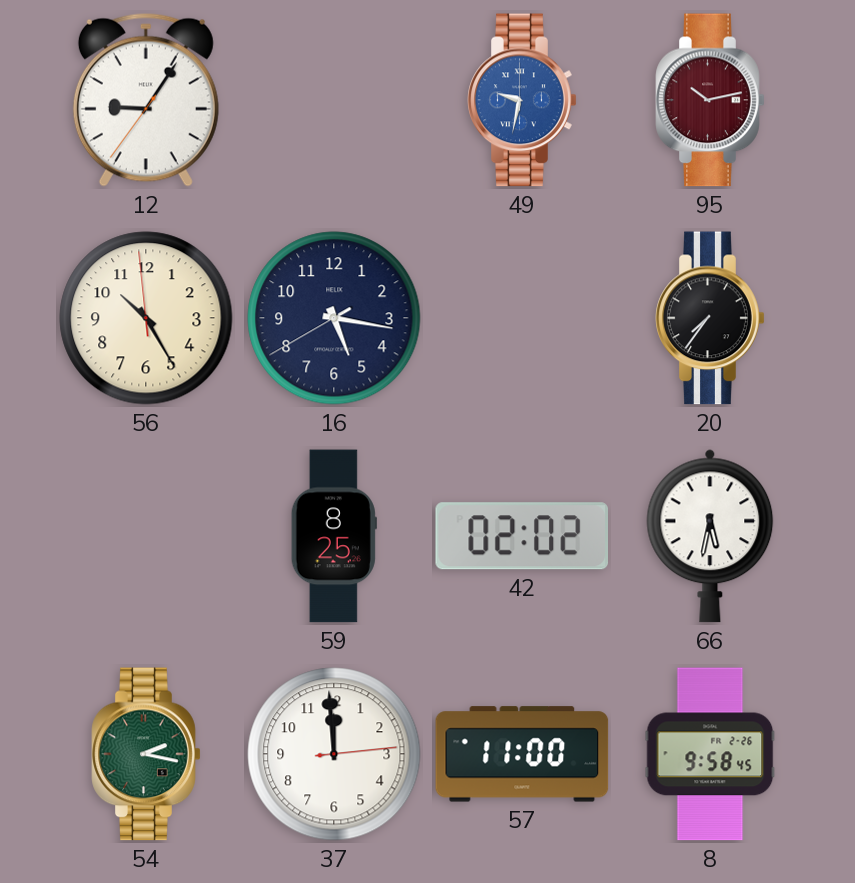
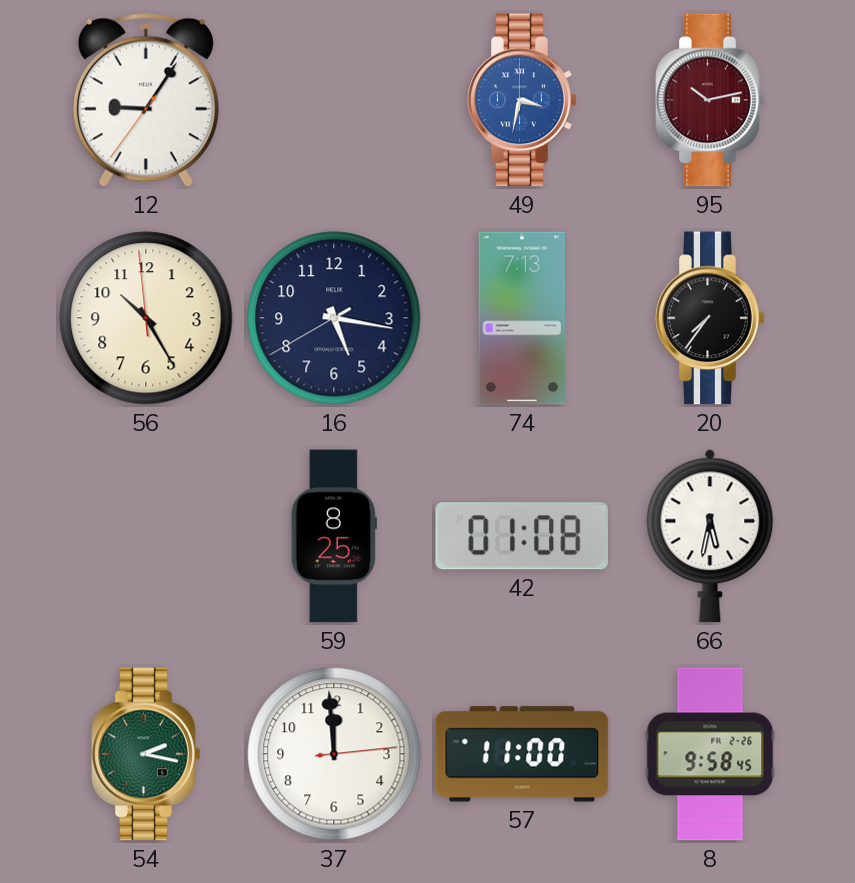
49: 9:32 -> 3:32
74: none -> 7:13
42: 02:02 -> 01:08
